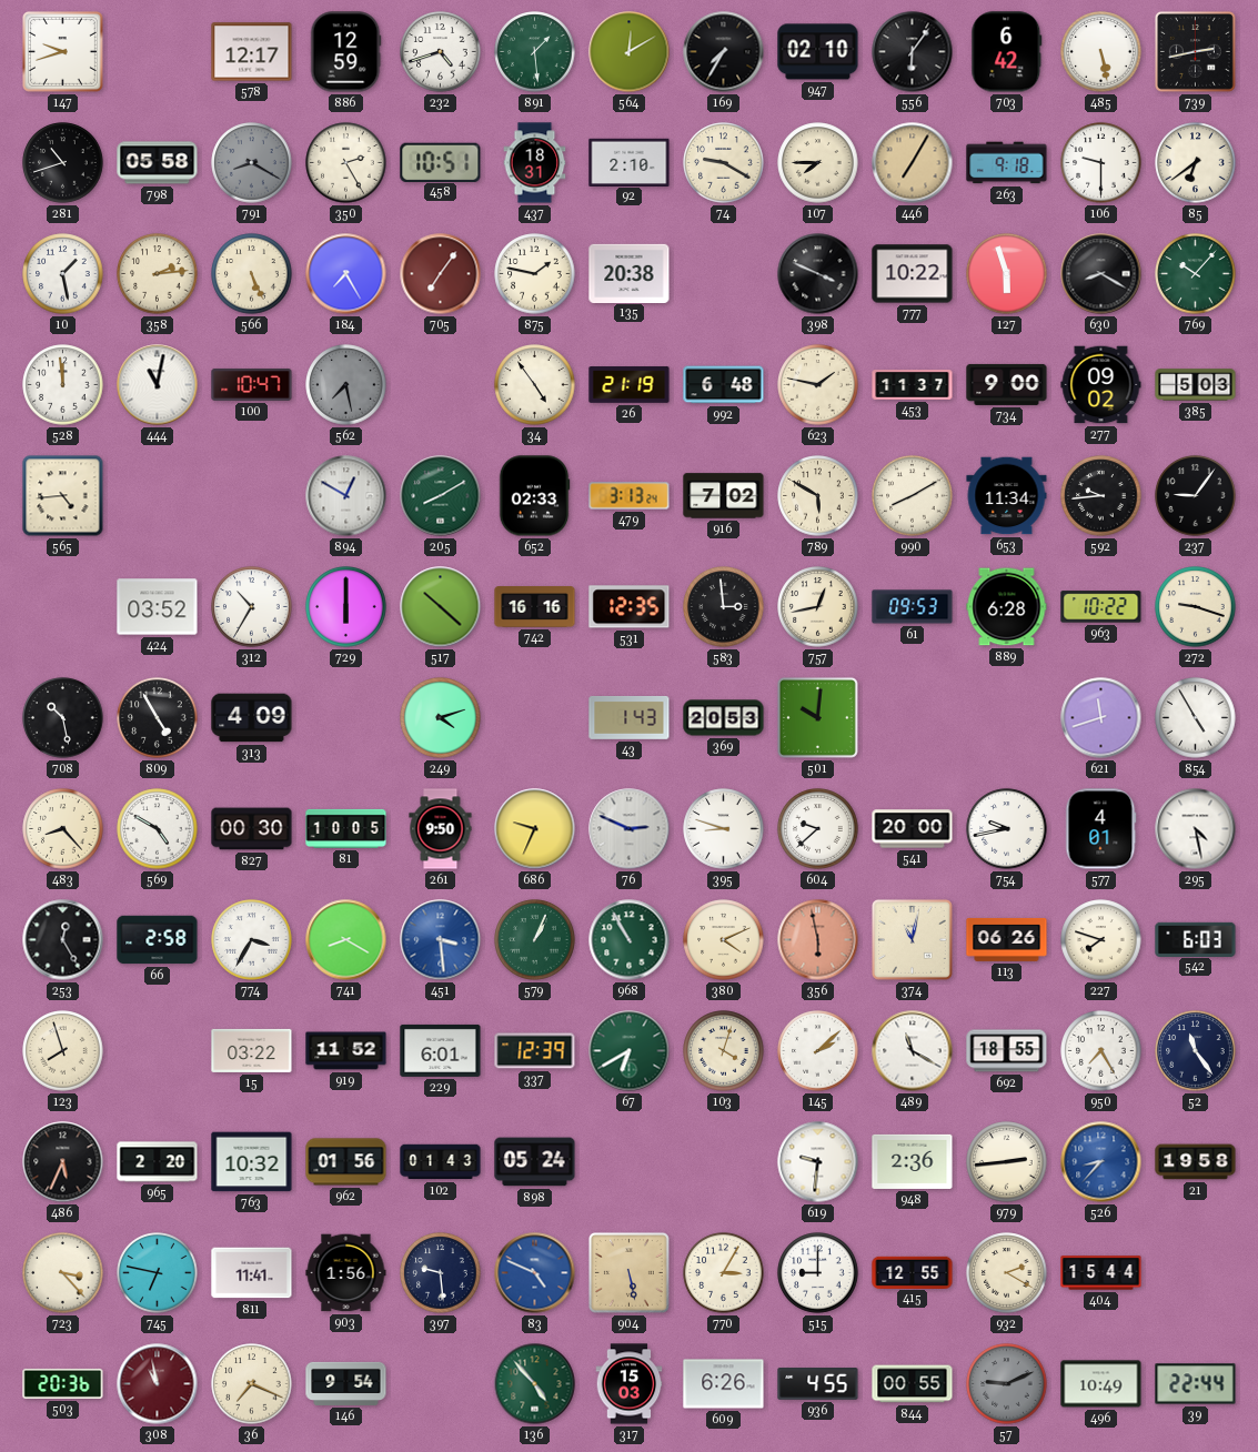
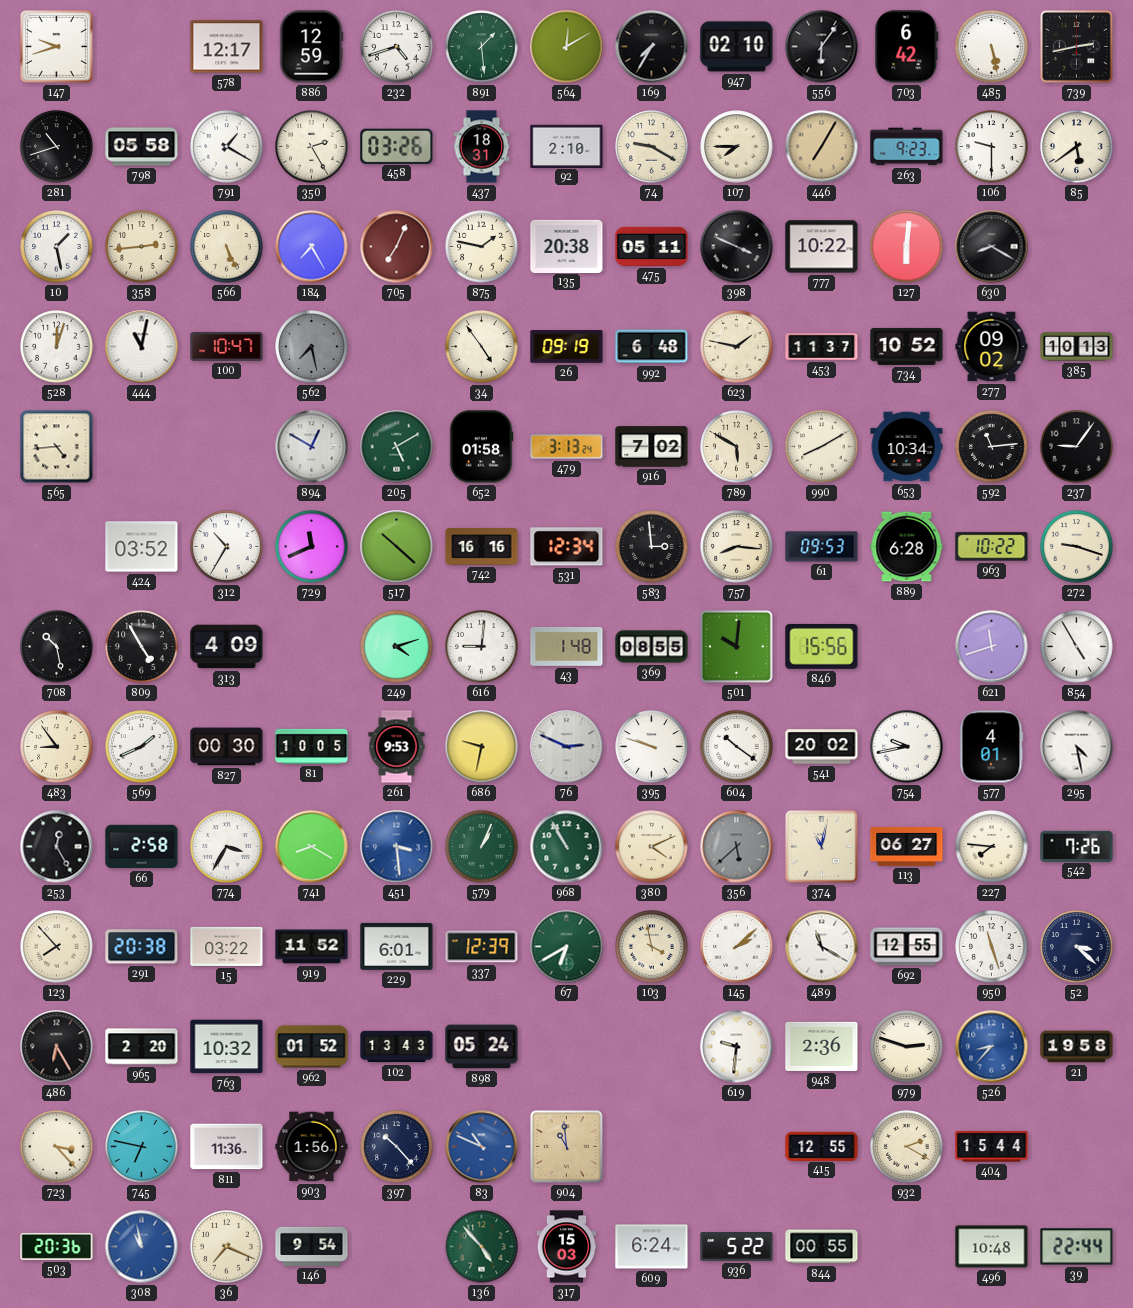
791: 8:20 -> 1:20
791 dial: grey -> white
458: 10:51 -> 03:26
263: 9:18 -> 9:23
85: 6:39 -> 5:39
358: 2:14 -> 2:44
705: 7:06 -> 7:04
475: none -> 05:11
127: 5:57 -> 6:01
769: 10:07 -> none
528: 11:59 -> 12:03
26: 21:19 -> 09:19
734: 9:00 -> 10:52
385: 5:03 -> 10:13
205: 8:10 -> 5:10
652: 02:33 -> 01:58
653: 11:34 -> 10:34
592: 9:44 -> 11:14
729: 6:00 -> 11:41
531: 12:35 -> 12:34
757: 12:43 -> 8:16
616: none -> 9:01
43: 1:43 -> 1:48
369: 20:53 -> 08:55
846: none -> 15:56
483: 8:23 -> 8:54
569: 4:50 -> 1:41
261: 9:50 -> 9:53
686: 9:34 -> 9:32
395: 8:48 -> 9:48
604: 9:38 -> 10:21
541: 20:00 -> 20:02
356: 5:58 -> 5:38
356 dial: salmon -> grey
113: 06:26 -> 06:27
227: 7:48 -> 7:46
542: 6:03 -> 7:26
123: 7:57 -> 7:53
291: none -> 20:38
103: 4:03 -> 3:58
692: 18:55 -> 12:55
950: 7:25 -> 11:27
52: 11:24 -> 3:22
486: 5:34 -> 6:25
962: 01:56 -> 01:52
102: 01:43 -> 13:43
979: 2:44 -> 2:48
811: 11:41 -> 11:36
397: 9:29 -> 10:23
83: 4:49 -> 10:49
904: 5:28 -> 10:59
770: 3:05 -> none
515: 9:00 -> none
308 dial: burgundy -> blue
609: 6:26 -> 6:24
936: 4:55 -> 5:22
57: 9:11 -> none
496: 10:49 -> 10:48
